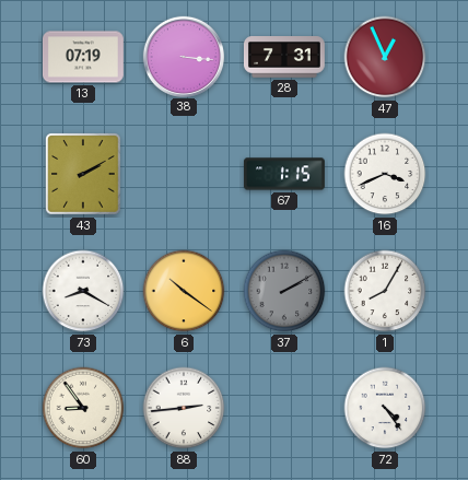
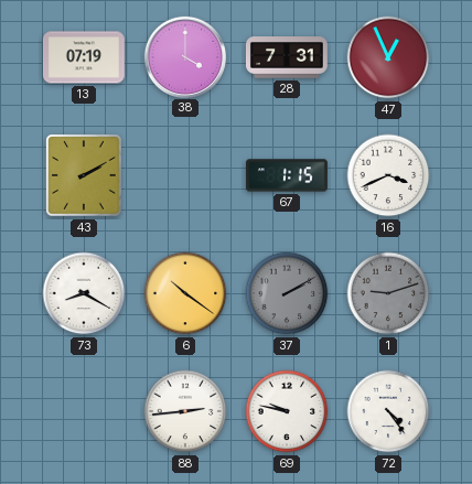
38: 3:16 -> 4:00
1: 8:05 -> 9:12
1 dial: white -> grey
60: 8:54 -> none
69: none -> 9:47
